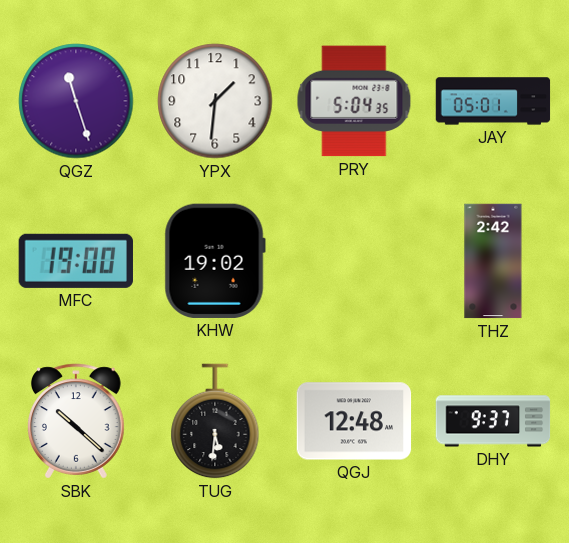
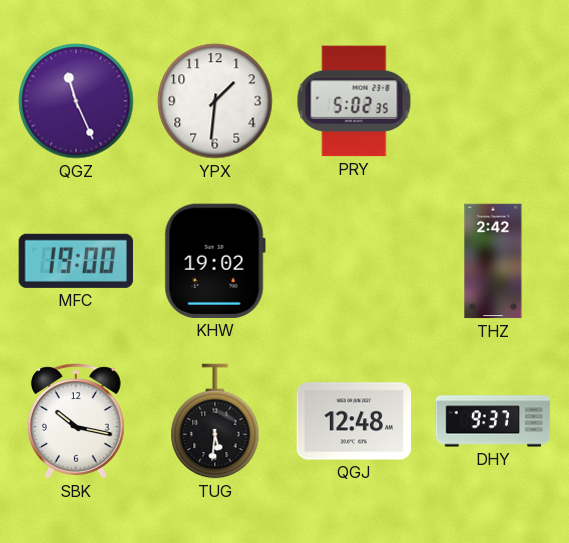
QGZ: 11:27 -> 11:26
PRY: 5:04 -> 5:02
JAY: 05:01 -> none
SBK: 10:22 -> 10:17
